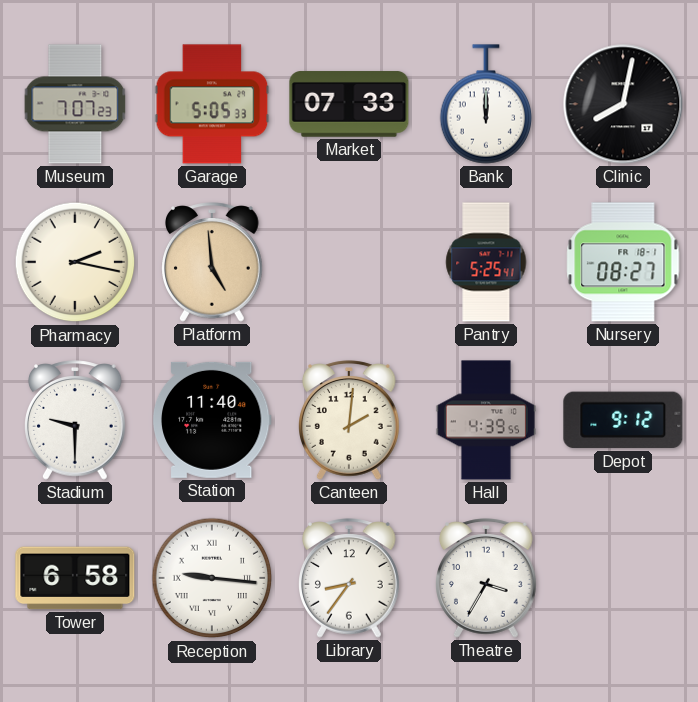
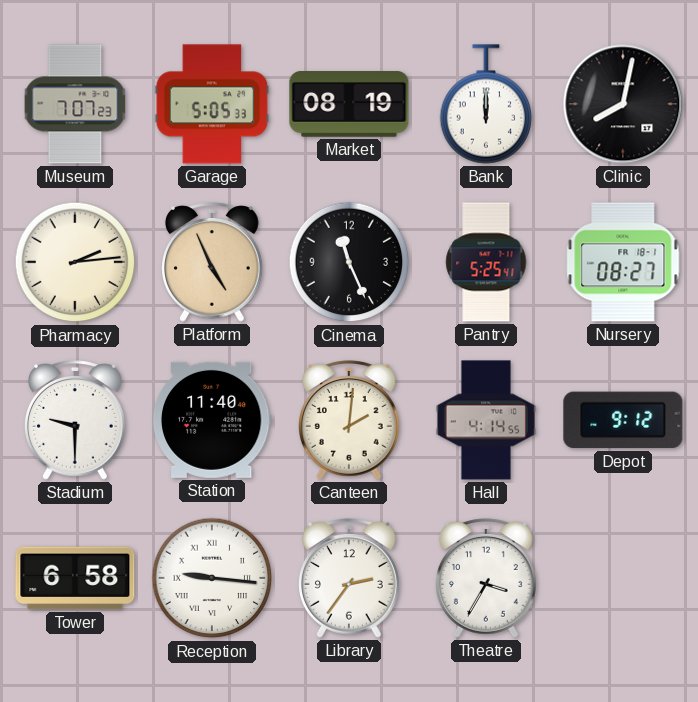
Market: 07:33 -> 08:19
Pharmacy: 2:17 -> 2:14
Platform: 4:59 -> 4:56
Cinema: none -> 11:26
Hall: 4:39 -> 4:14
Library: 8:36 -> 2:36
